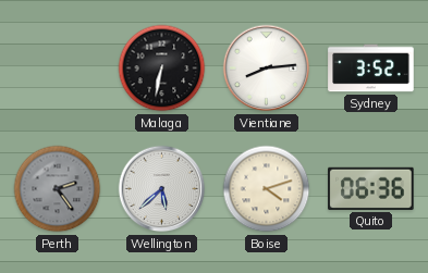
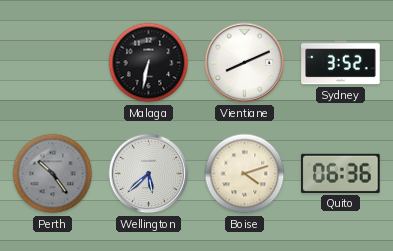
Vientiane: 8:14 -> 8:11
Perth: 2:24 -> 10:24
